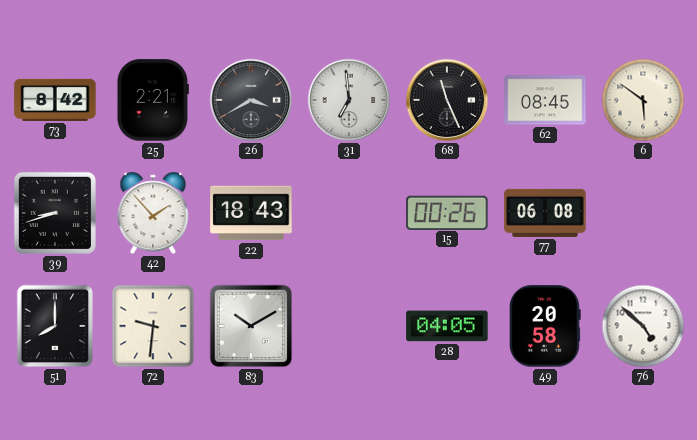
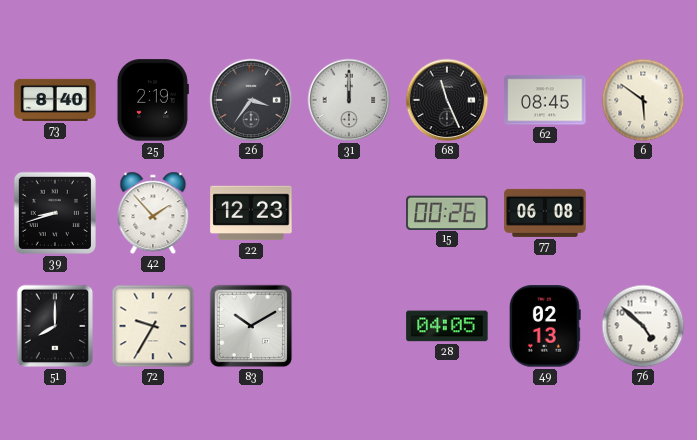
73: 8:42 -> 8:40
25: 2:21 -> 2:19
26: 3:40 -> 3:36
31: 6:59 -> 12:00
22: 18:43 -> 12:23
72: 9:31 -> 9:35
49: 20:58 -> 02:13
